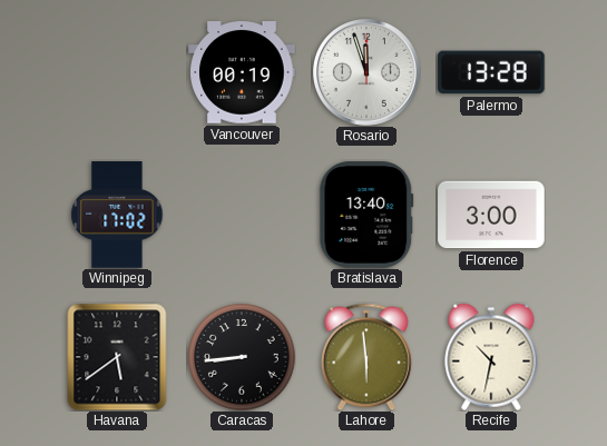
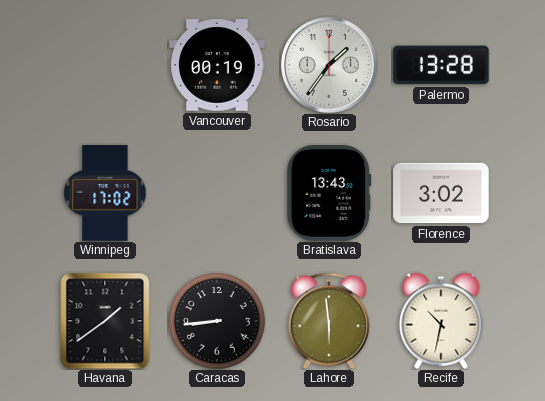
Rosario: 11:57 -> 1:36
Bratislava: 13:40 -> 13:43
Florence: 3:00 -> 3:02
Havana: 5:39 -> 1:39
